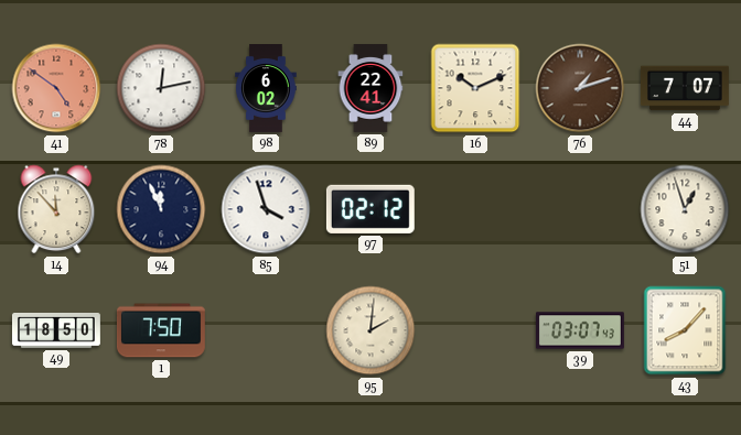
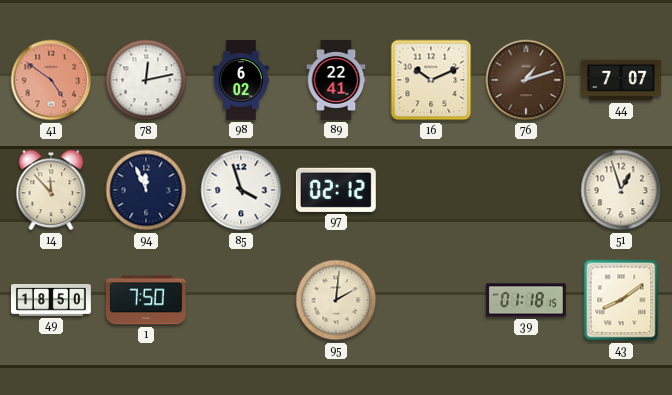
39: 03:07 -> 01:18
43: 8:07 -> 8:09
